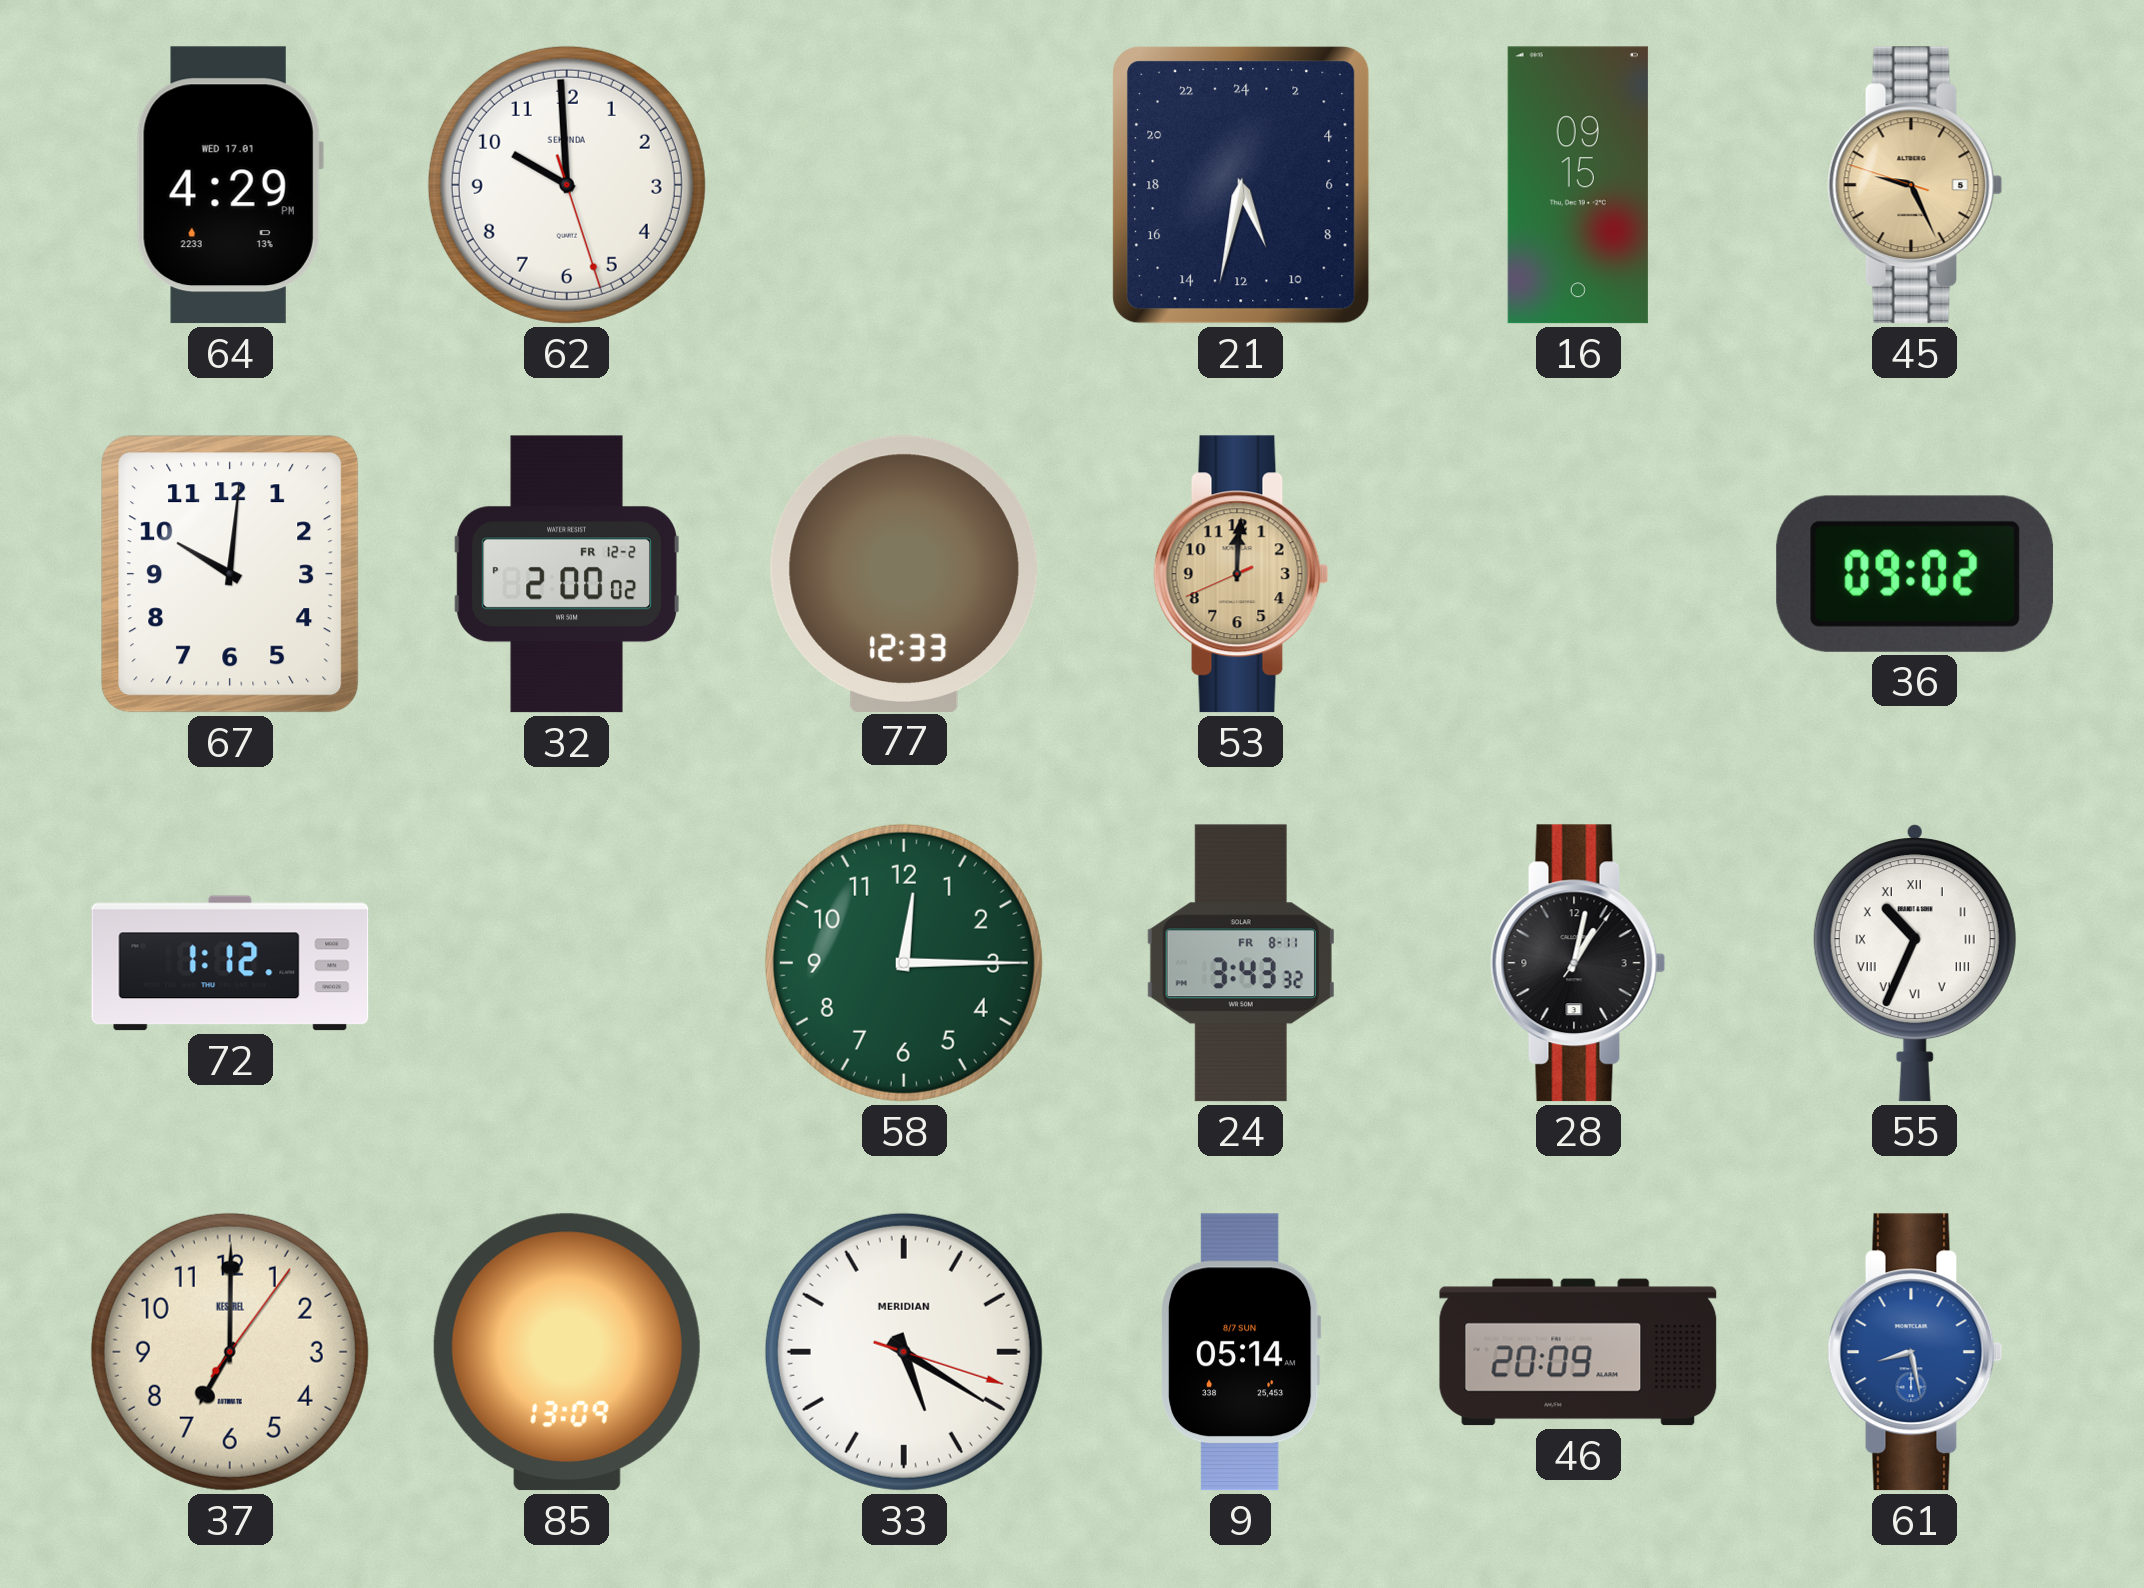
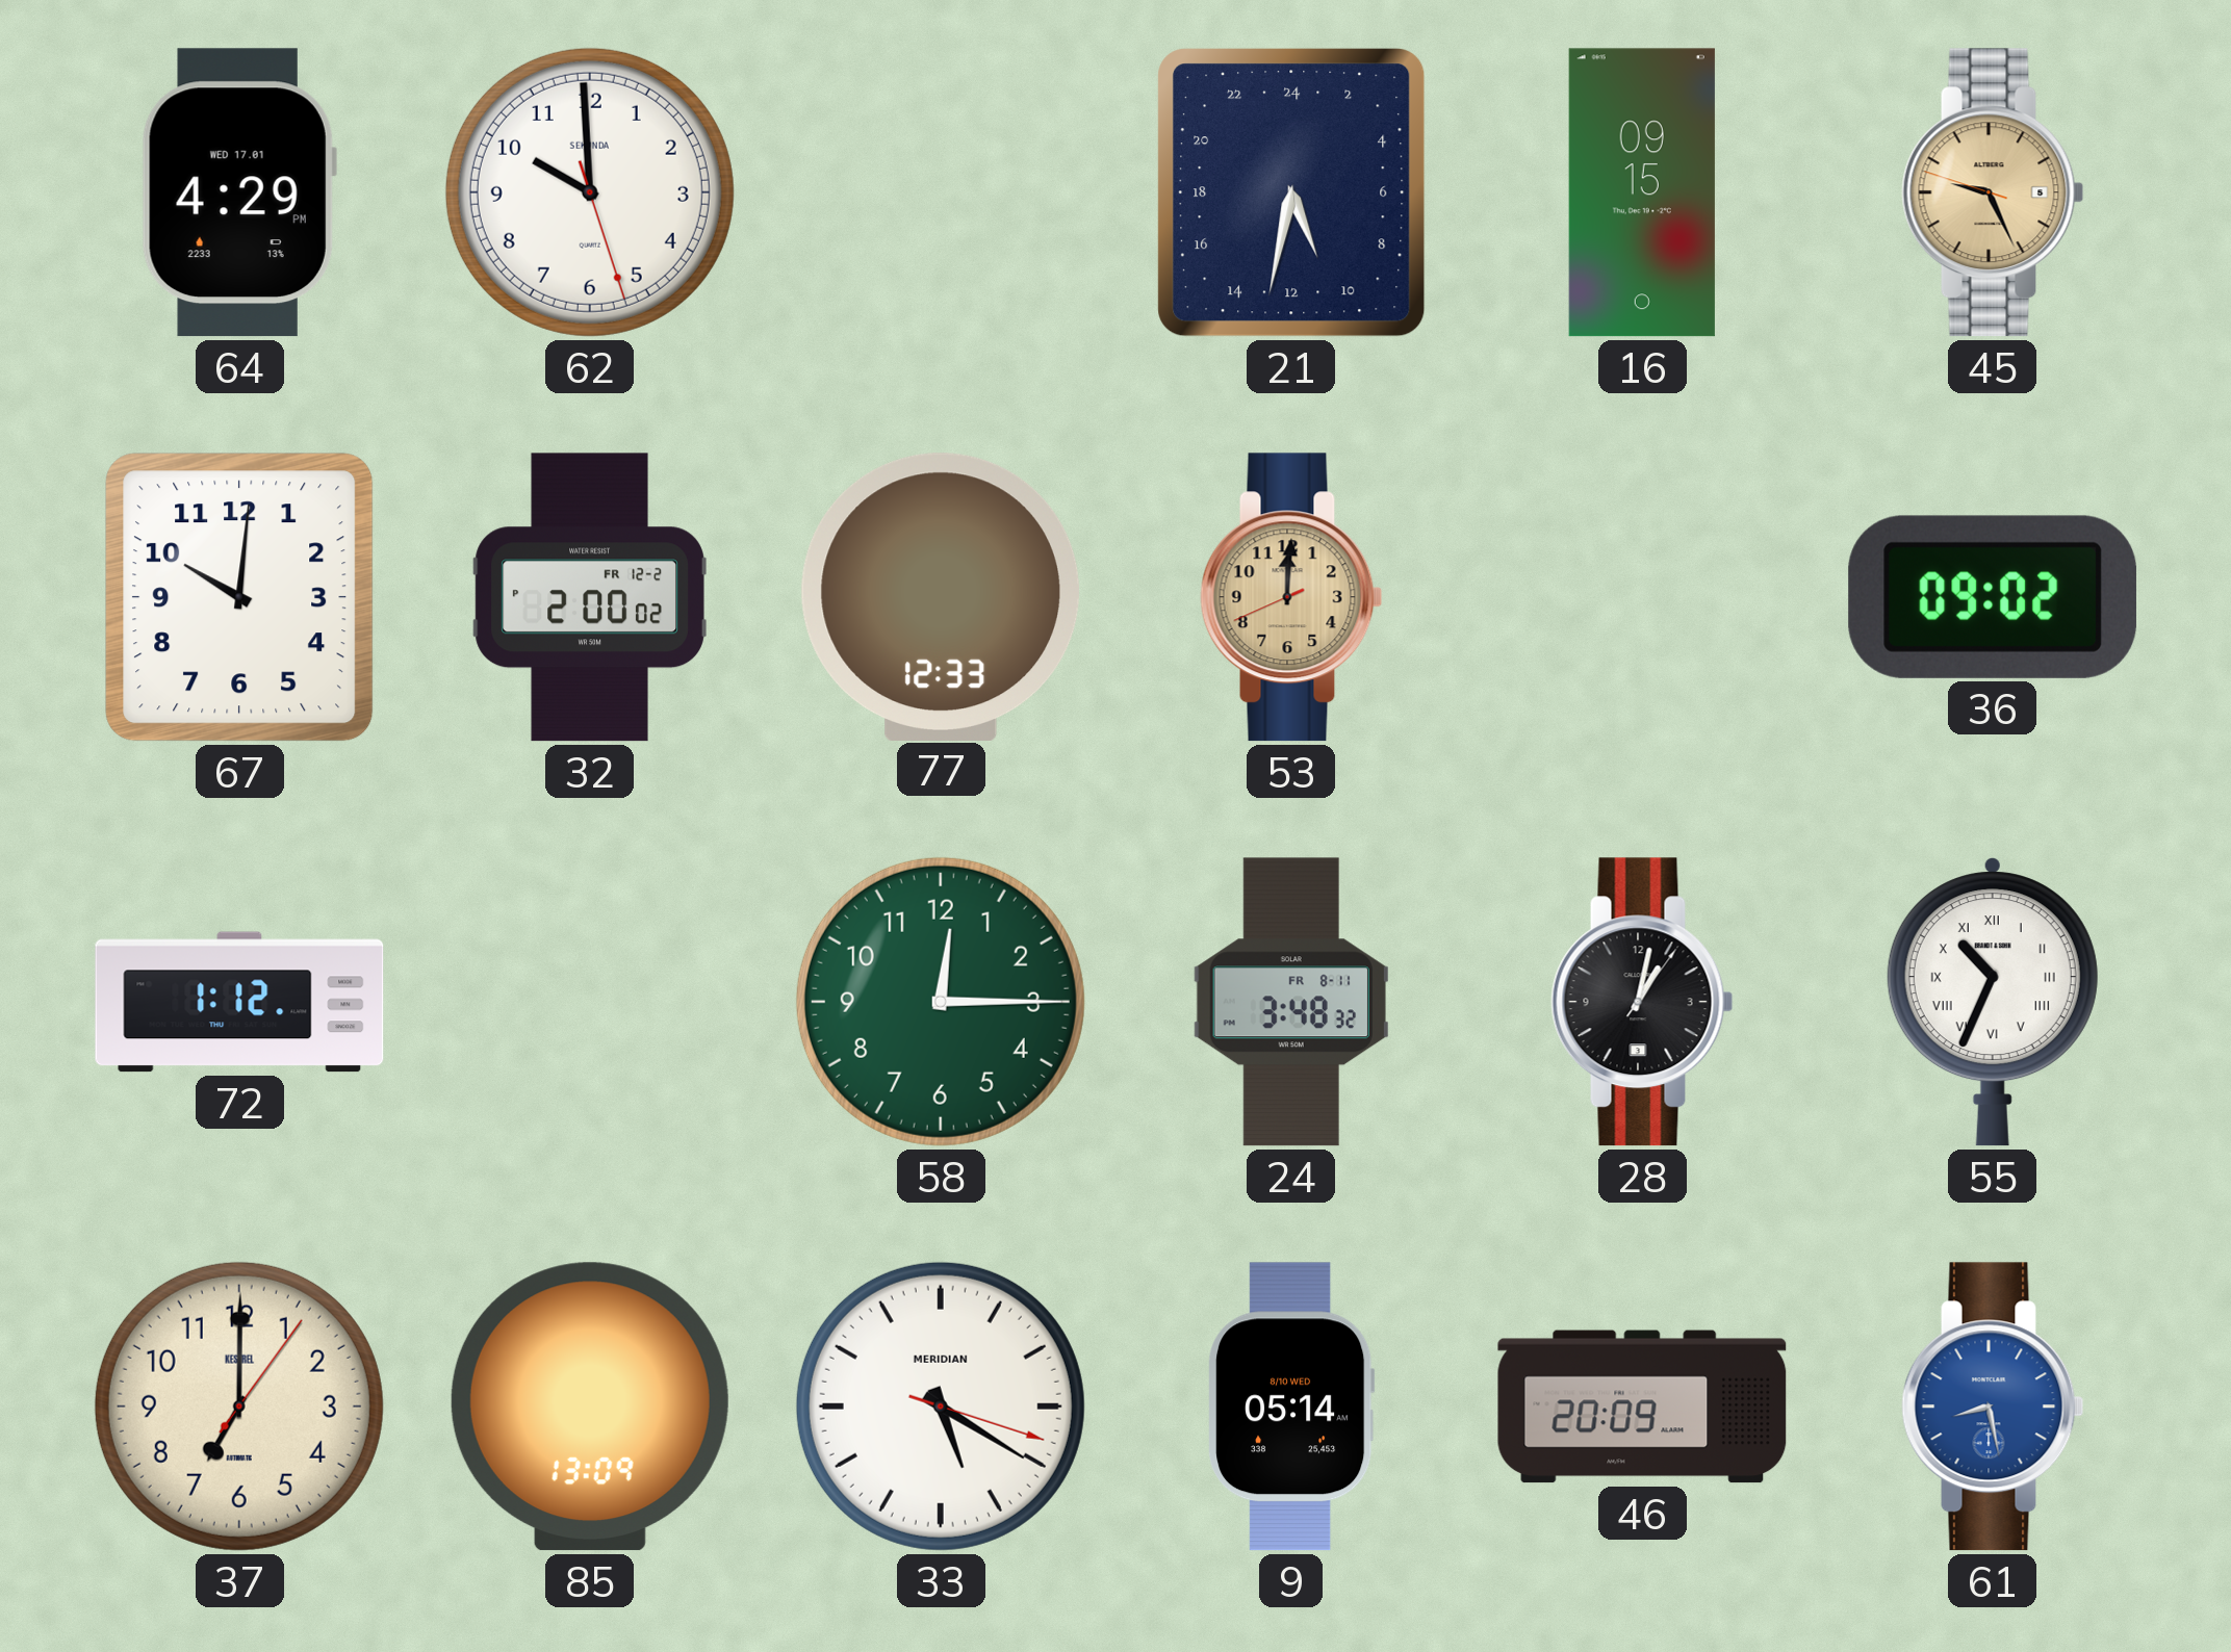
24: 3:43 -> 3:48
9 date: 8/7 SUN -> 8/10 WED
